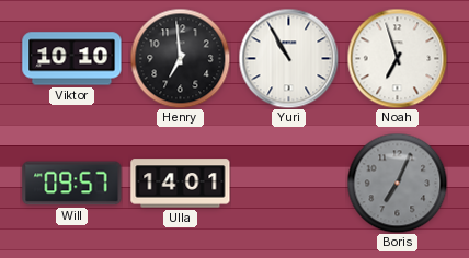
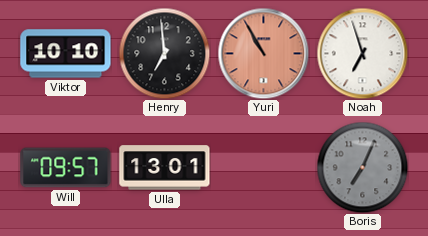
Yuri dial: white -> salmon
Ulla: 14:01 -> 13:01
